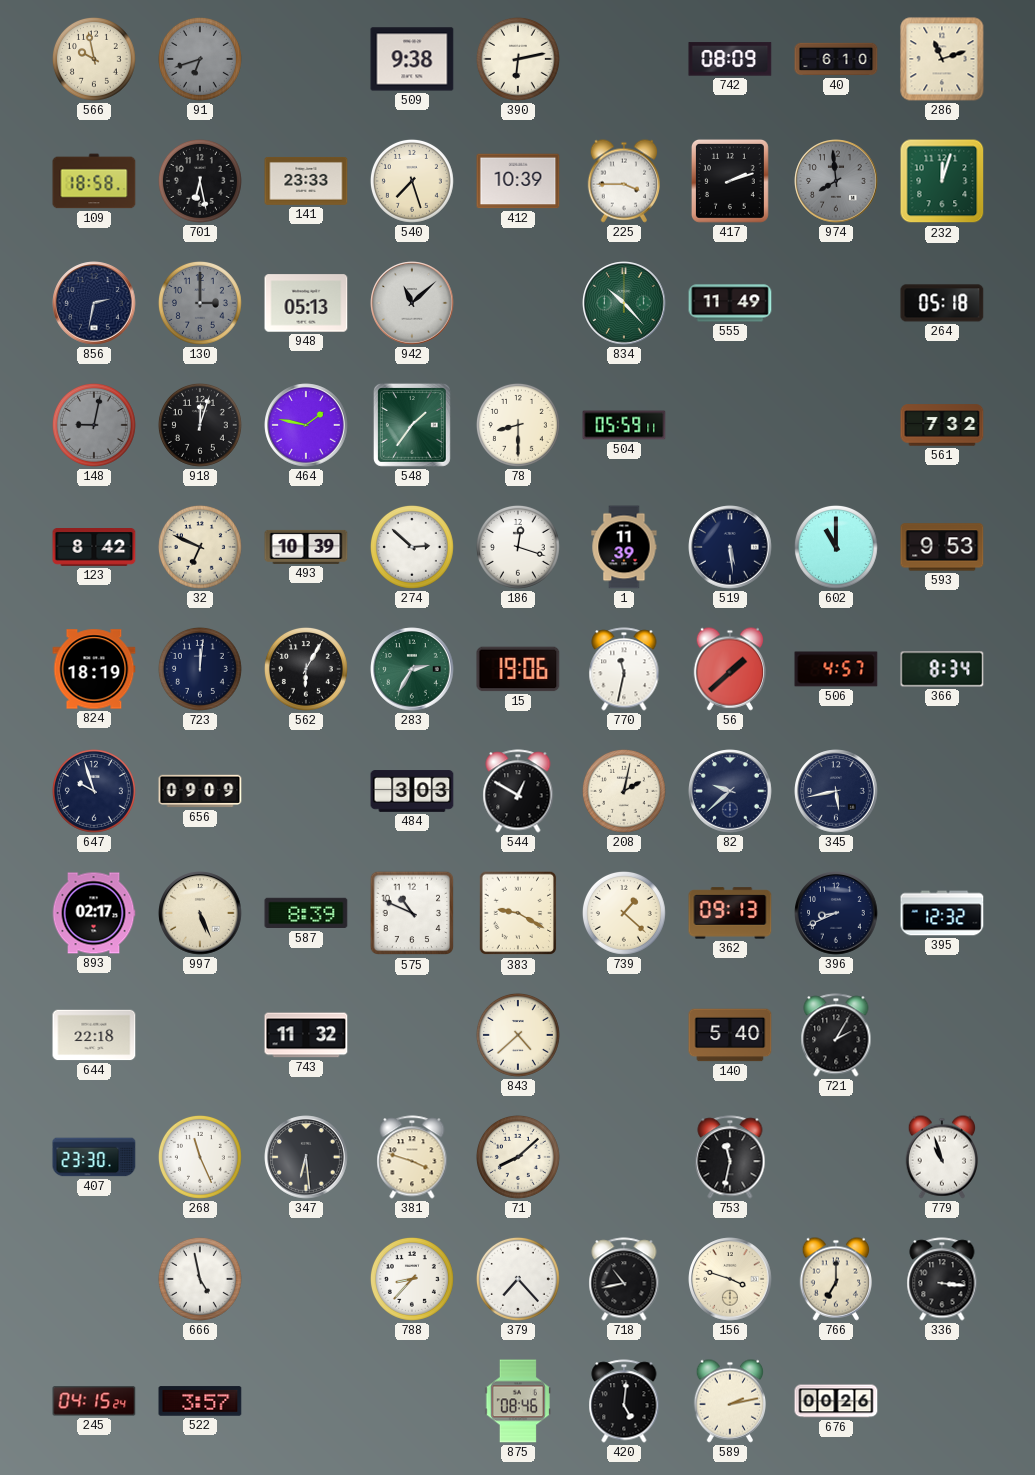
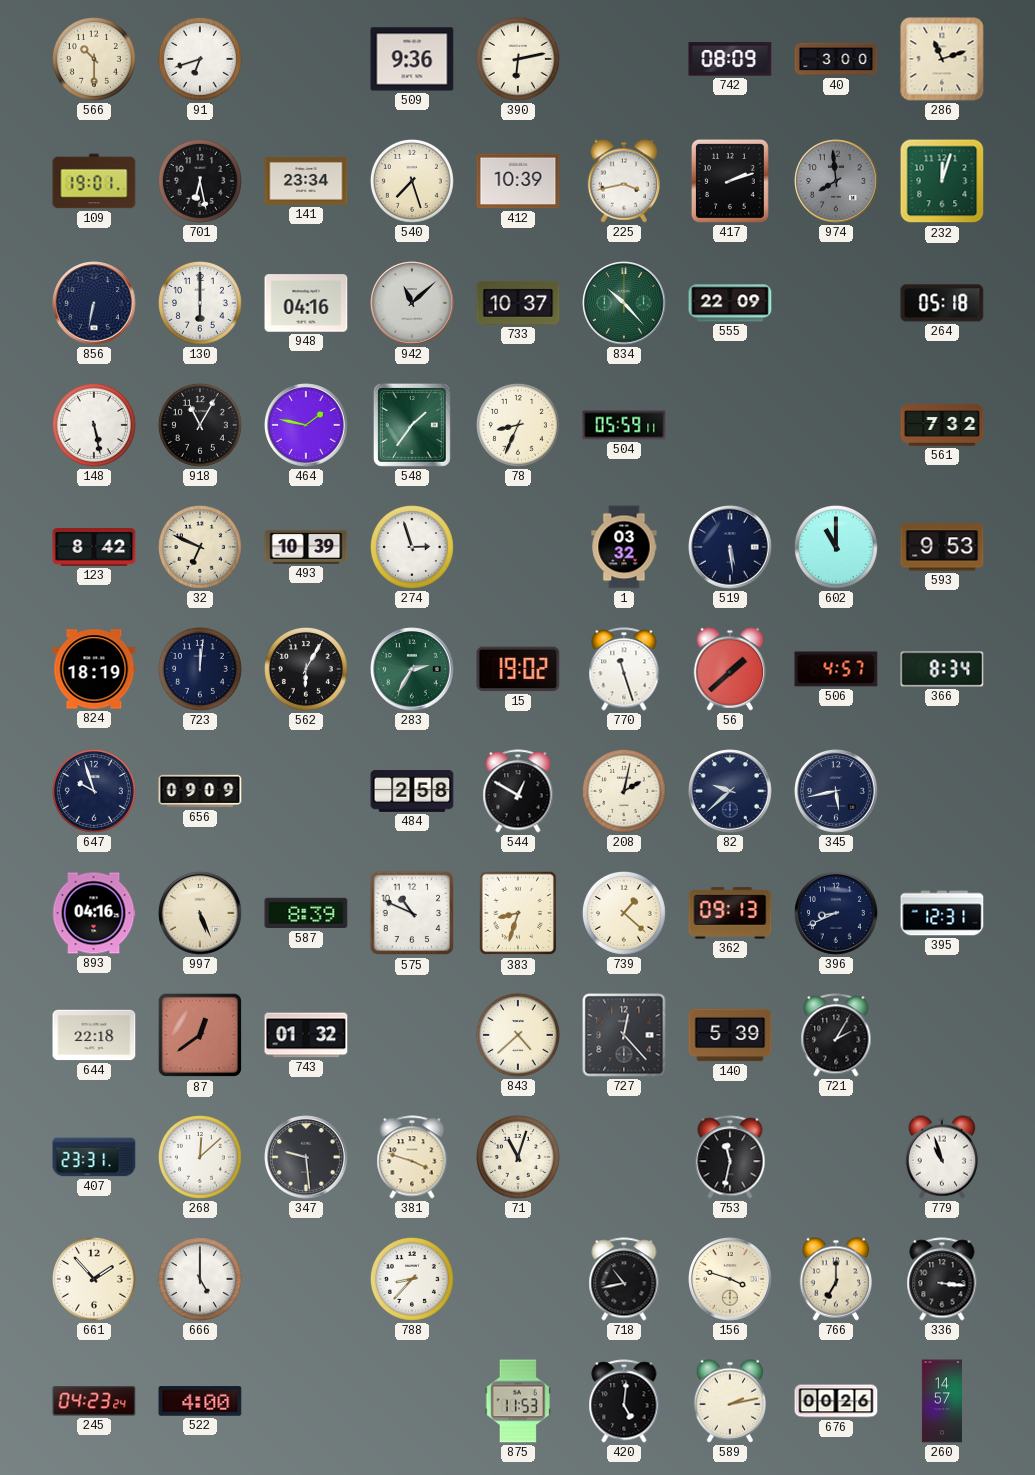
566: 9:58 -> 10:30
91 dial: grey -> white
509: 9:38 -> 9:36
40: 6:10 -> 3:00
109: 18:58 -> 19:01
141: 23:33 -> 23:34
225: 3:45 -> 3:43
856: 2:32 -> 6:32
130: 3:00 -> 6:00
130 dial: grey -> white
948: 05:13 -> 04:16
733: none -> 10:37
555: 11:49 -> 22:09
148: 9:02 -> 5:28
148 dial: grey -> white
918: 12:03 -> 11:05
78: 8:30 -> 8:34
274: 2:52 -> 2:57
186: 12:18 -> none
1: 11:39 -> 03:32
15: 19:06 -> 19:02
770: 11:32 -> 11:27
484: 3:03 -> 2:58
893: 02:17 -> 04:16
383: 9:20 -> 8:33
395: 12:32 -> 12:31
87: none -> 12:39
743: 11:32 -> 01:32
727: none -> 12:23
140: 5:40 -> 5:39
407: 23:30 -> 23:31
268: 11:26 -> 12:08
347: 6:29 -> 9:29
71: 8:08 -> 11:03
661: none -> 1:53
666: 4:58 -> 5:00
379: 7:23 -> none
245: 04:15 -> 04:23
522: 3:57 -> 4:00
875: 08:46 -> 11:53
260: none -> 14:57
